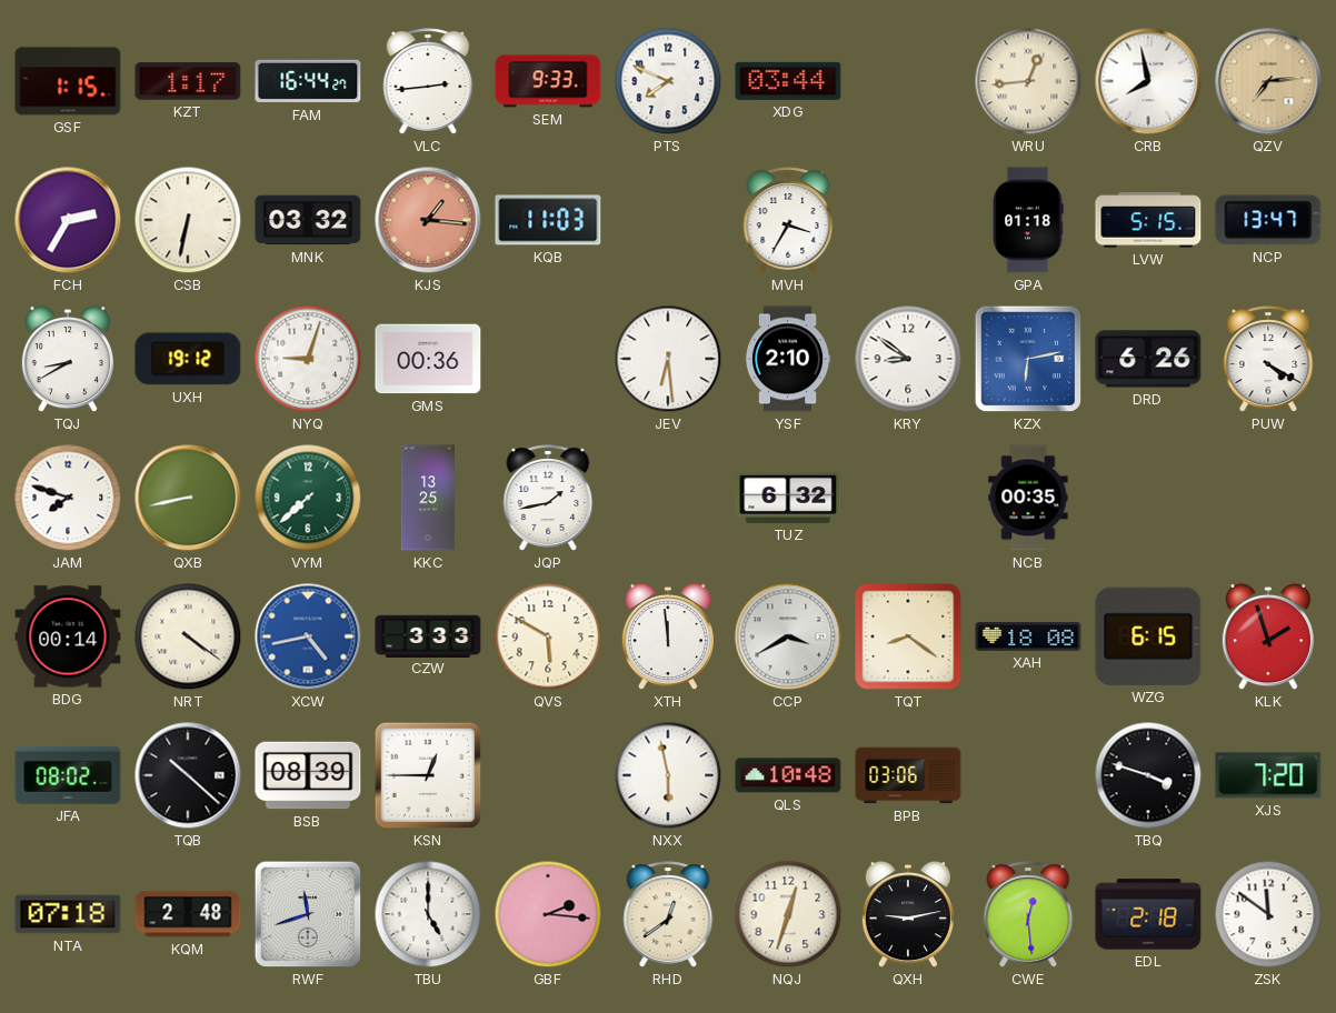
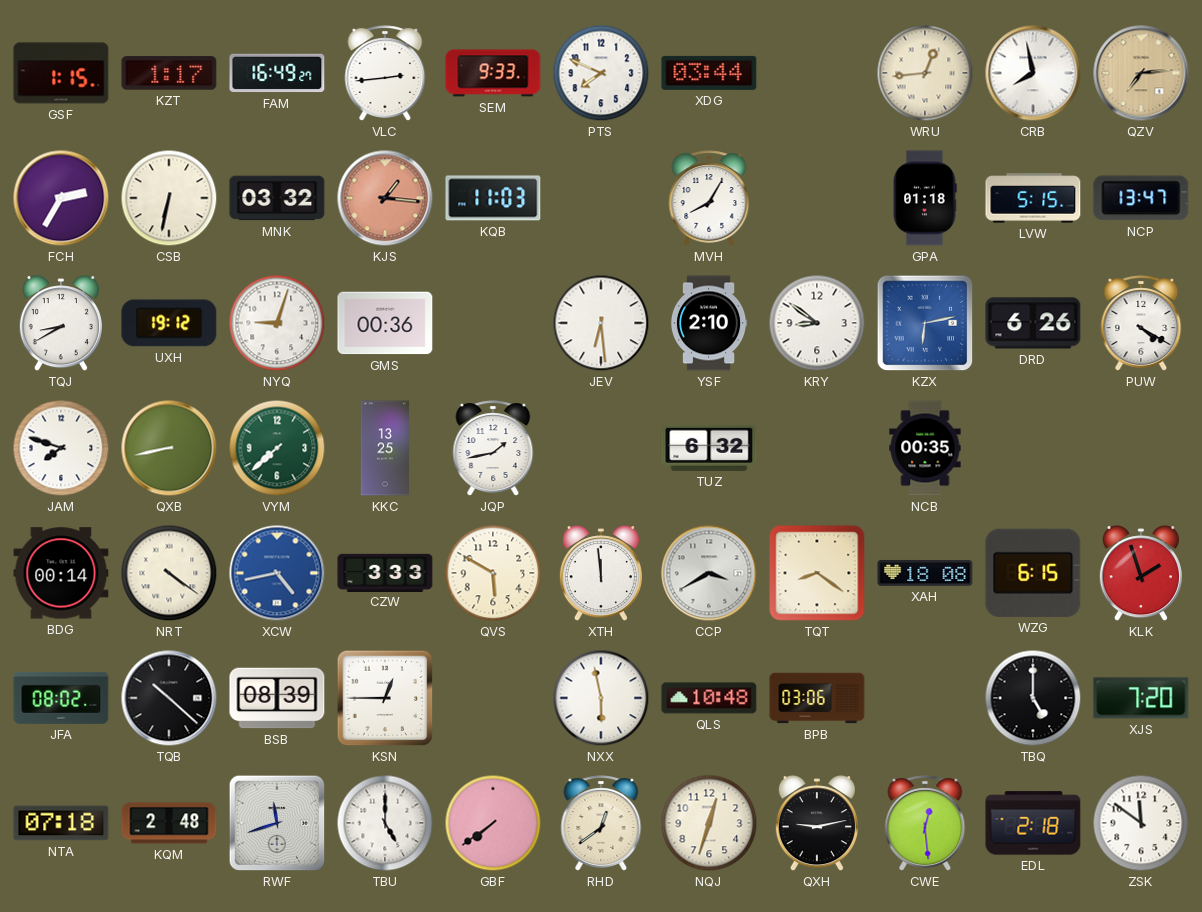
FAM: 16:44 -> 16:49
MVH: 3:35 -> 8:05
TBQ: 3:48 -> 5:00
GBF: 2:16 -> 7:39
